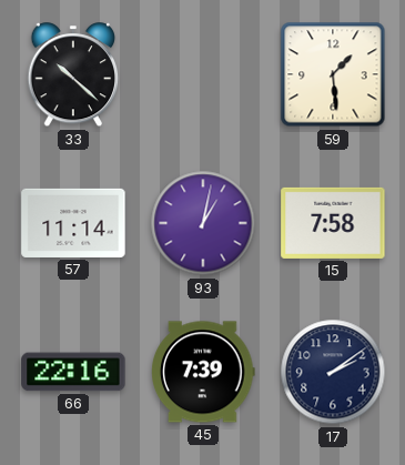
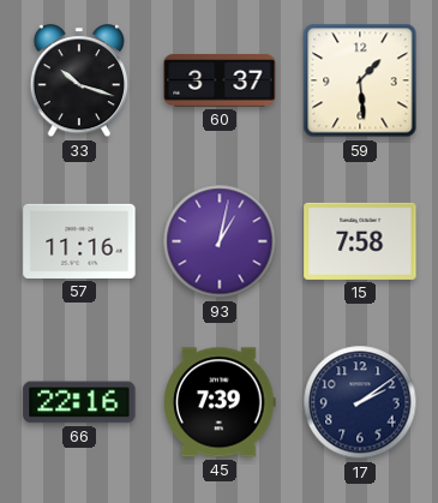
33: 10:22 -> 10:18
60: none -> 3:37
57: 11:14 -> 11:16
